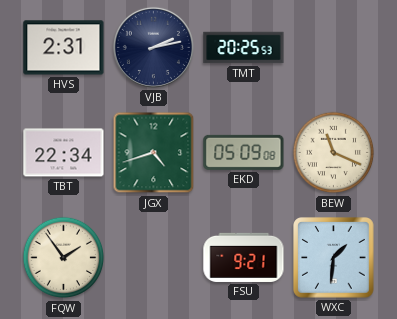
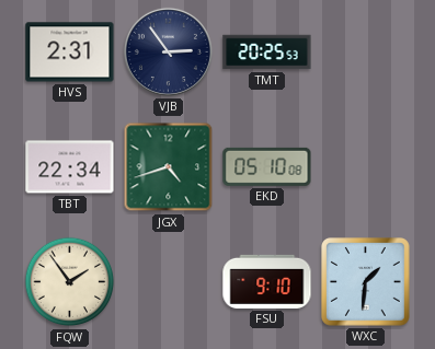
VJB: 2:13 -> 2:54
EKD: 05:09 -> 05:10
BEW: 11:19 -> none
FSU: 9:21 -> 9:10
